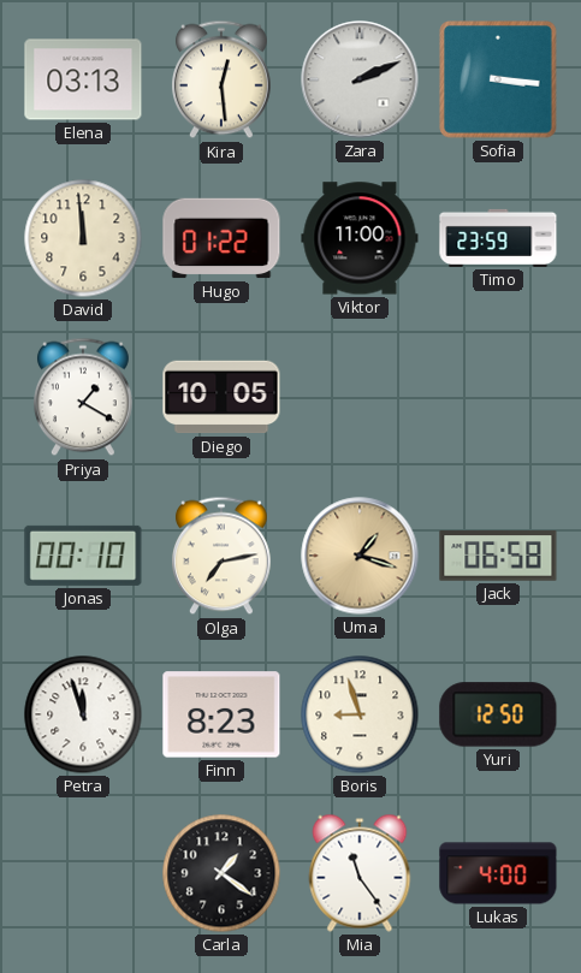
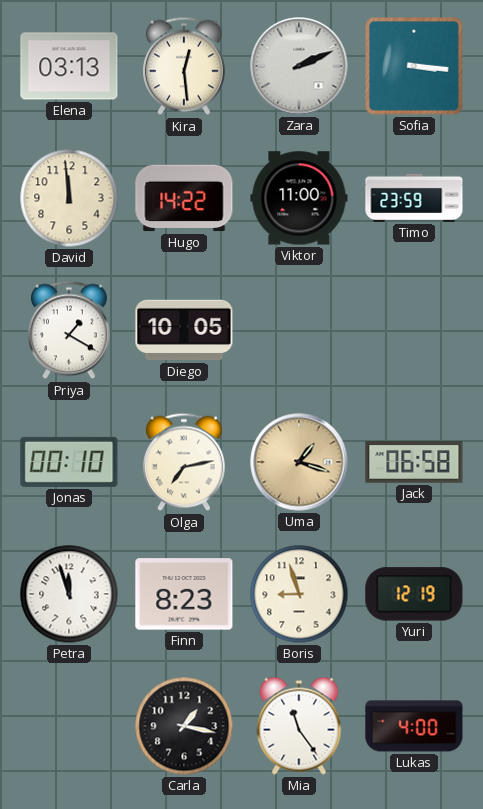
Hugo: 01:22 -> 14:22
Yuri: 12:50 -> 12:19
Carla: 1:21 -> 1:17
